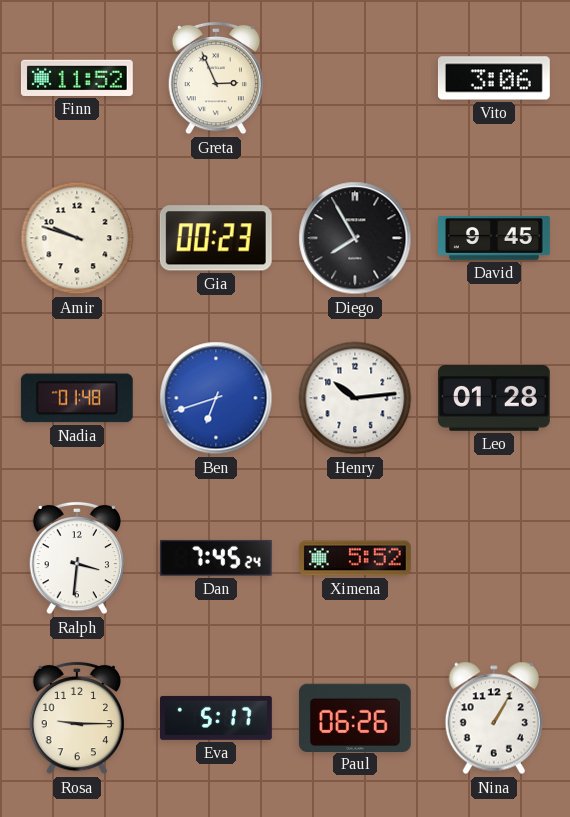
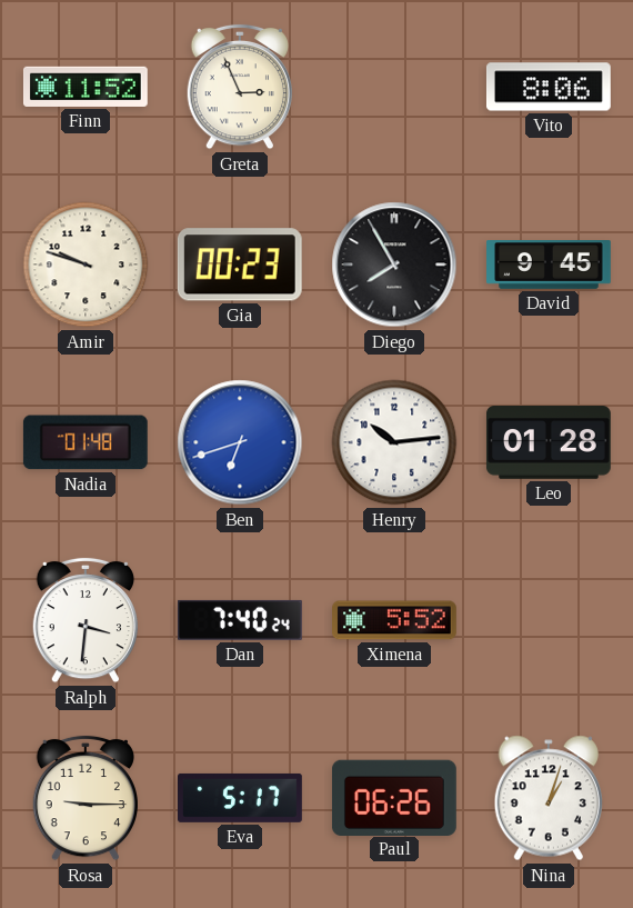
Vito: 3:06 -> 8:06
Dan: 7:45 -> 7:40
Nina: 1:05 -> 1:03
